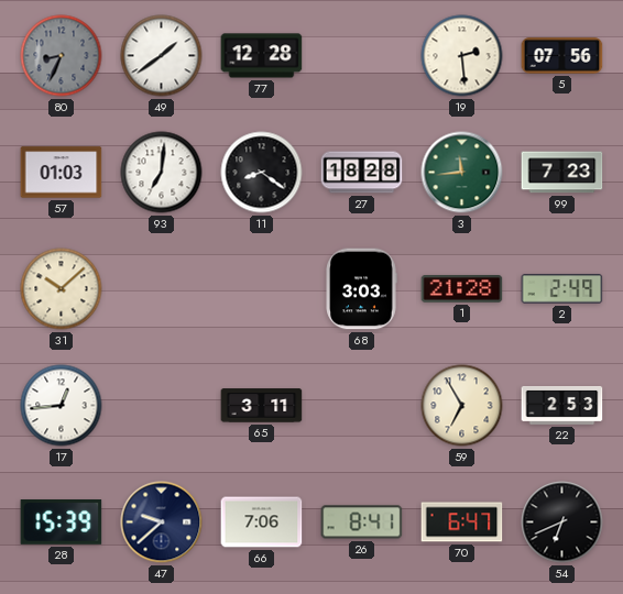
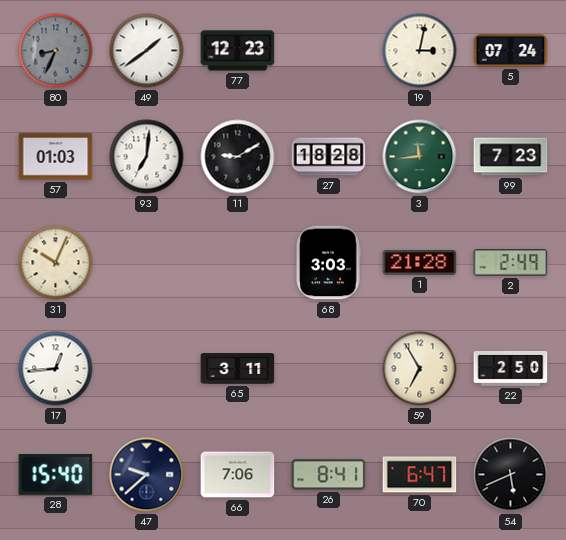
77: 12:28 -> 12:23
19: 2:29 -> 3:02
5: 07:56 -> 07:24
11: 8:21 -> 9:10
31: 10:08 -> 10:04
22: 2:53 -> 2:50
28: 15:39 -> 15:40
54: 6:41 -> 5:41
